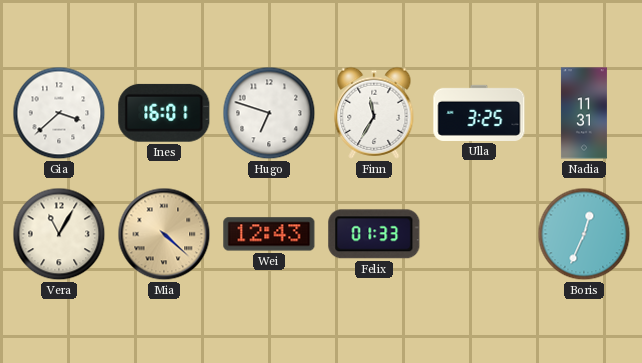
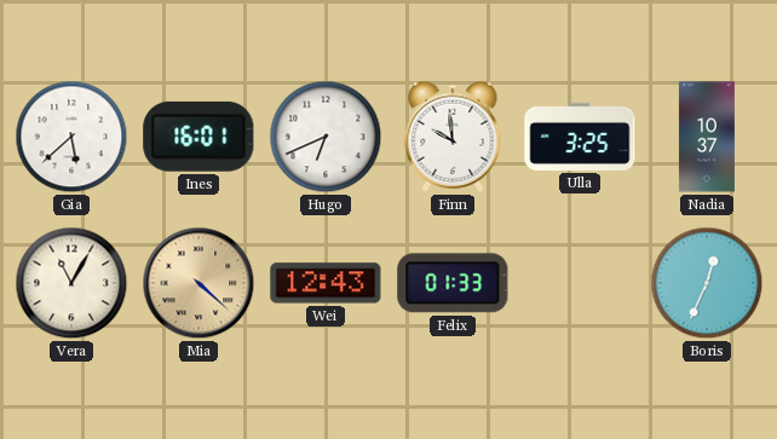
Gia: 3:38 -> 5:38
Hugo: 6:48 -> 6:41
Finn: 11:35 -> 9:59
Nadia: 11:31 -> 10:37
